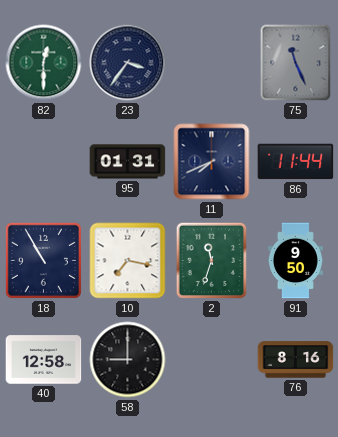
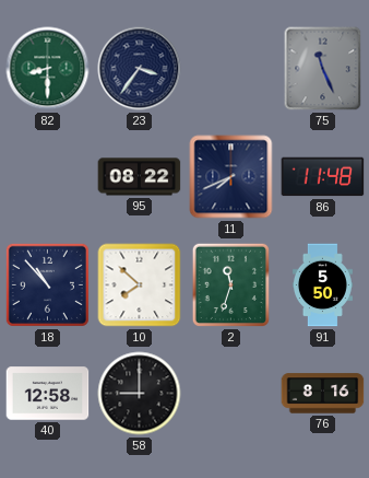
82: 12:30 -> 8:30
95: 01:31 -> 08:22
86: 11:44 -> 11:48
18: 10:55 -> 10:53
10: 7:17 -> 7:52
91: 9:50 -> 5:50
